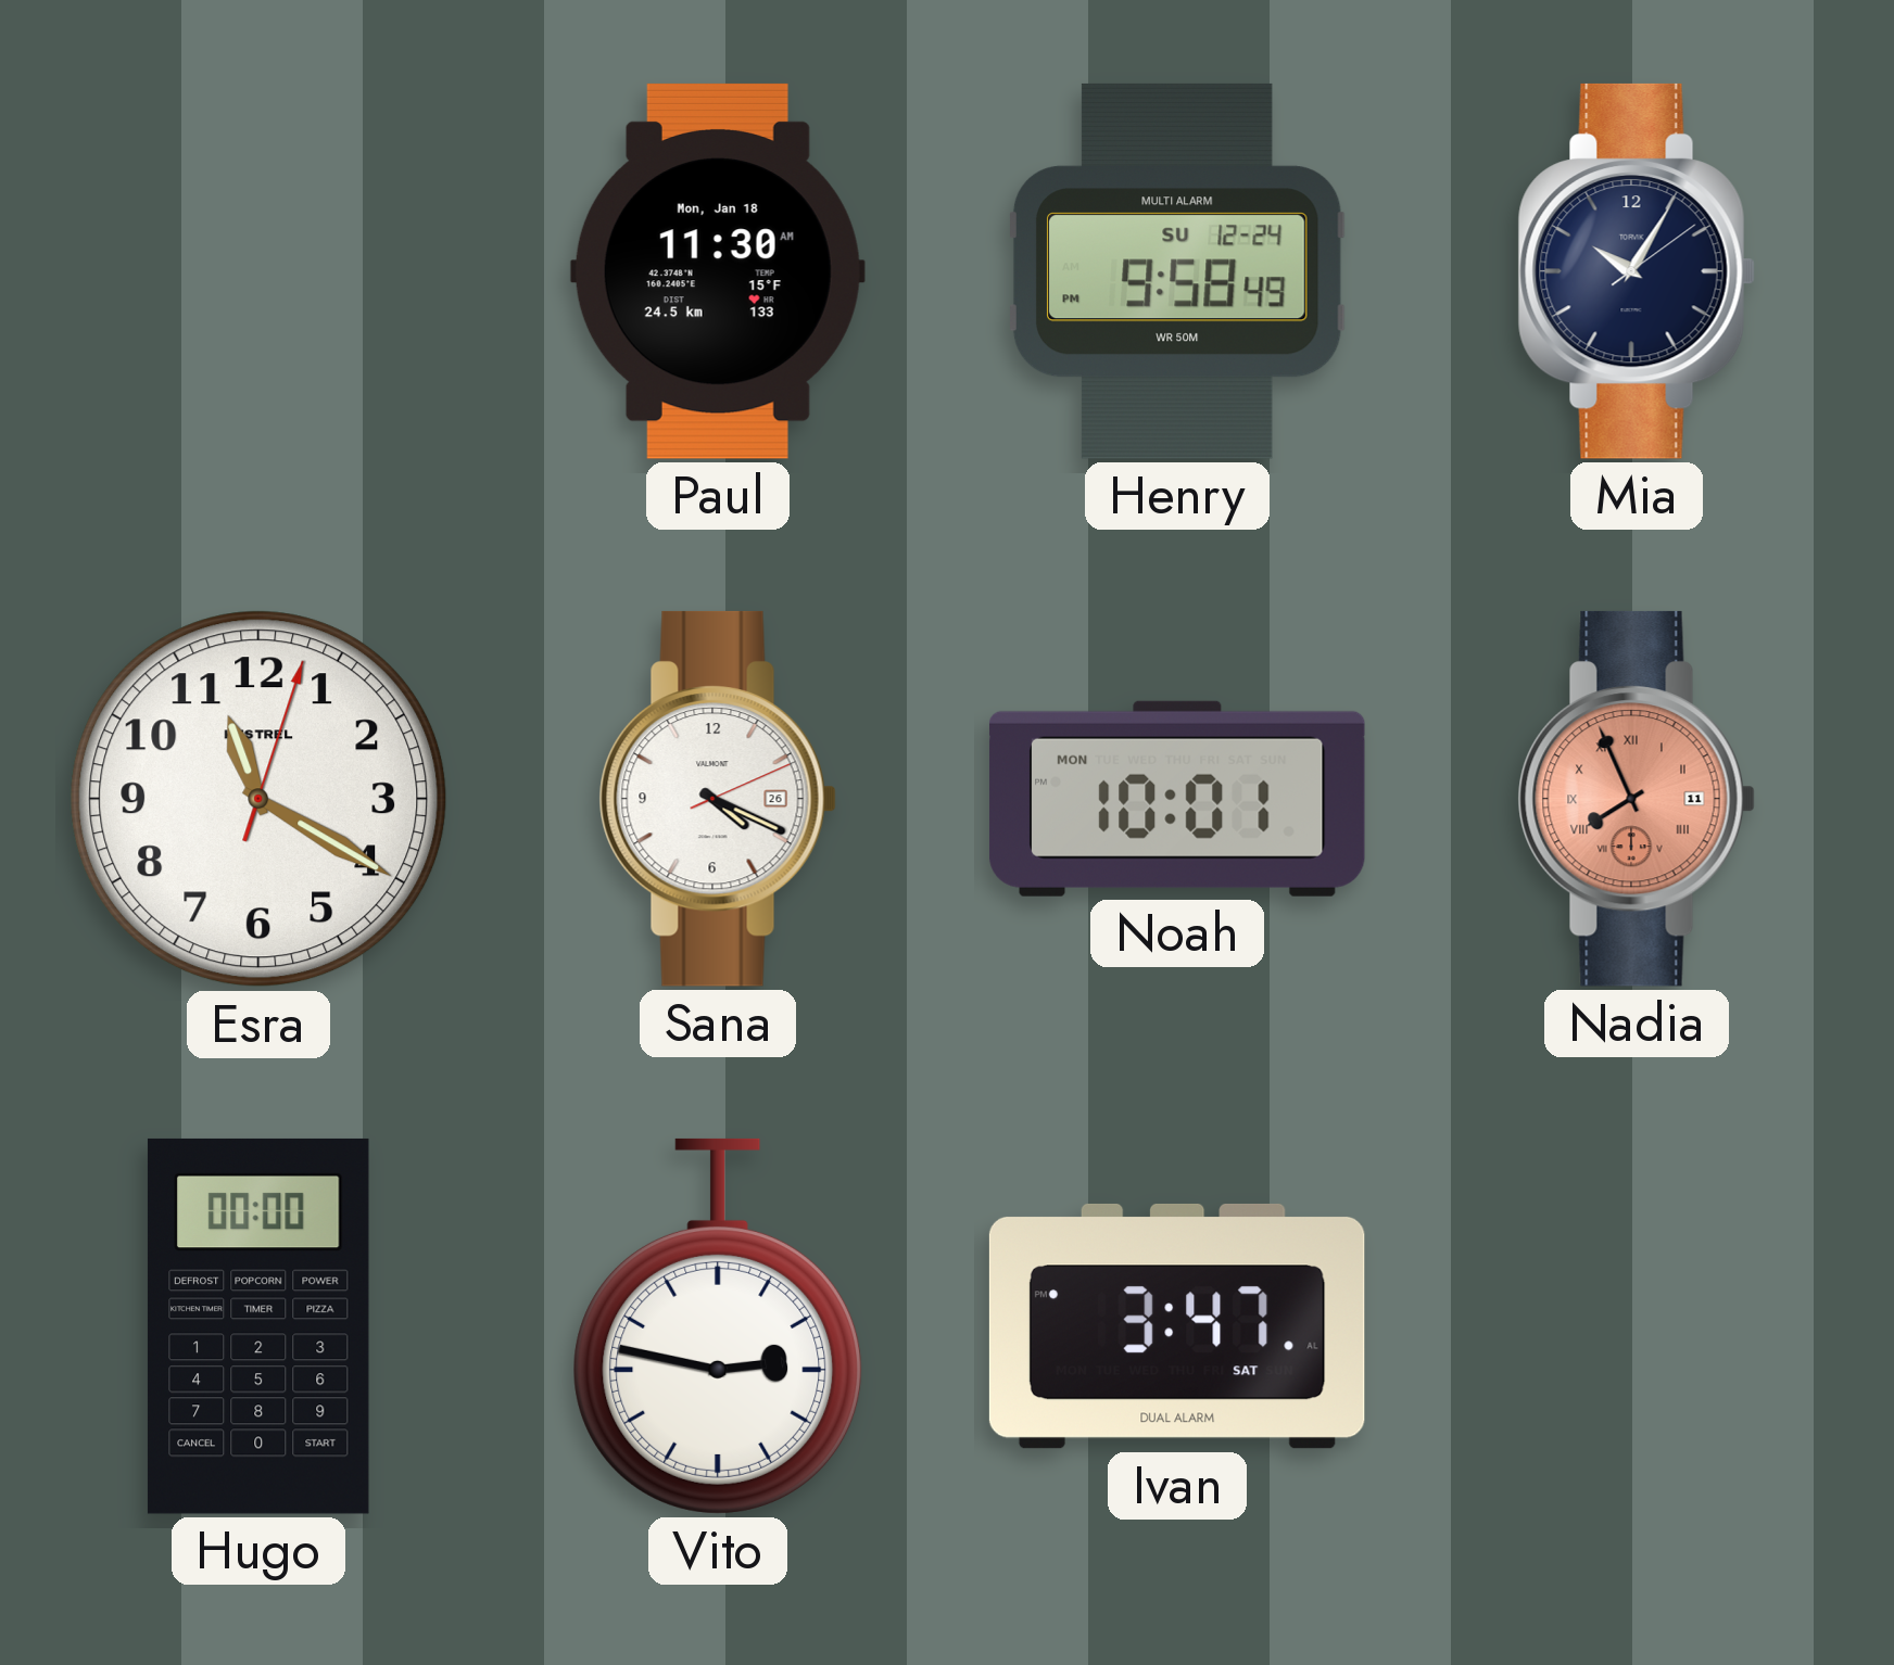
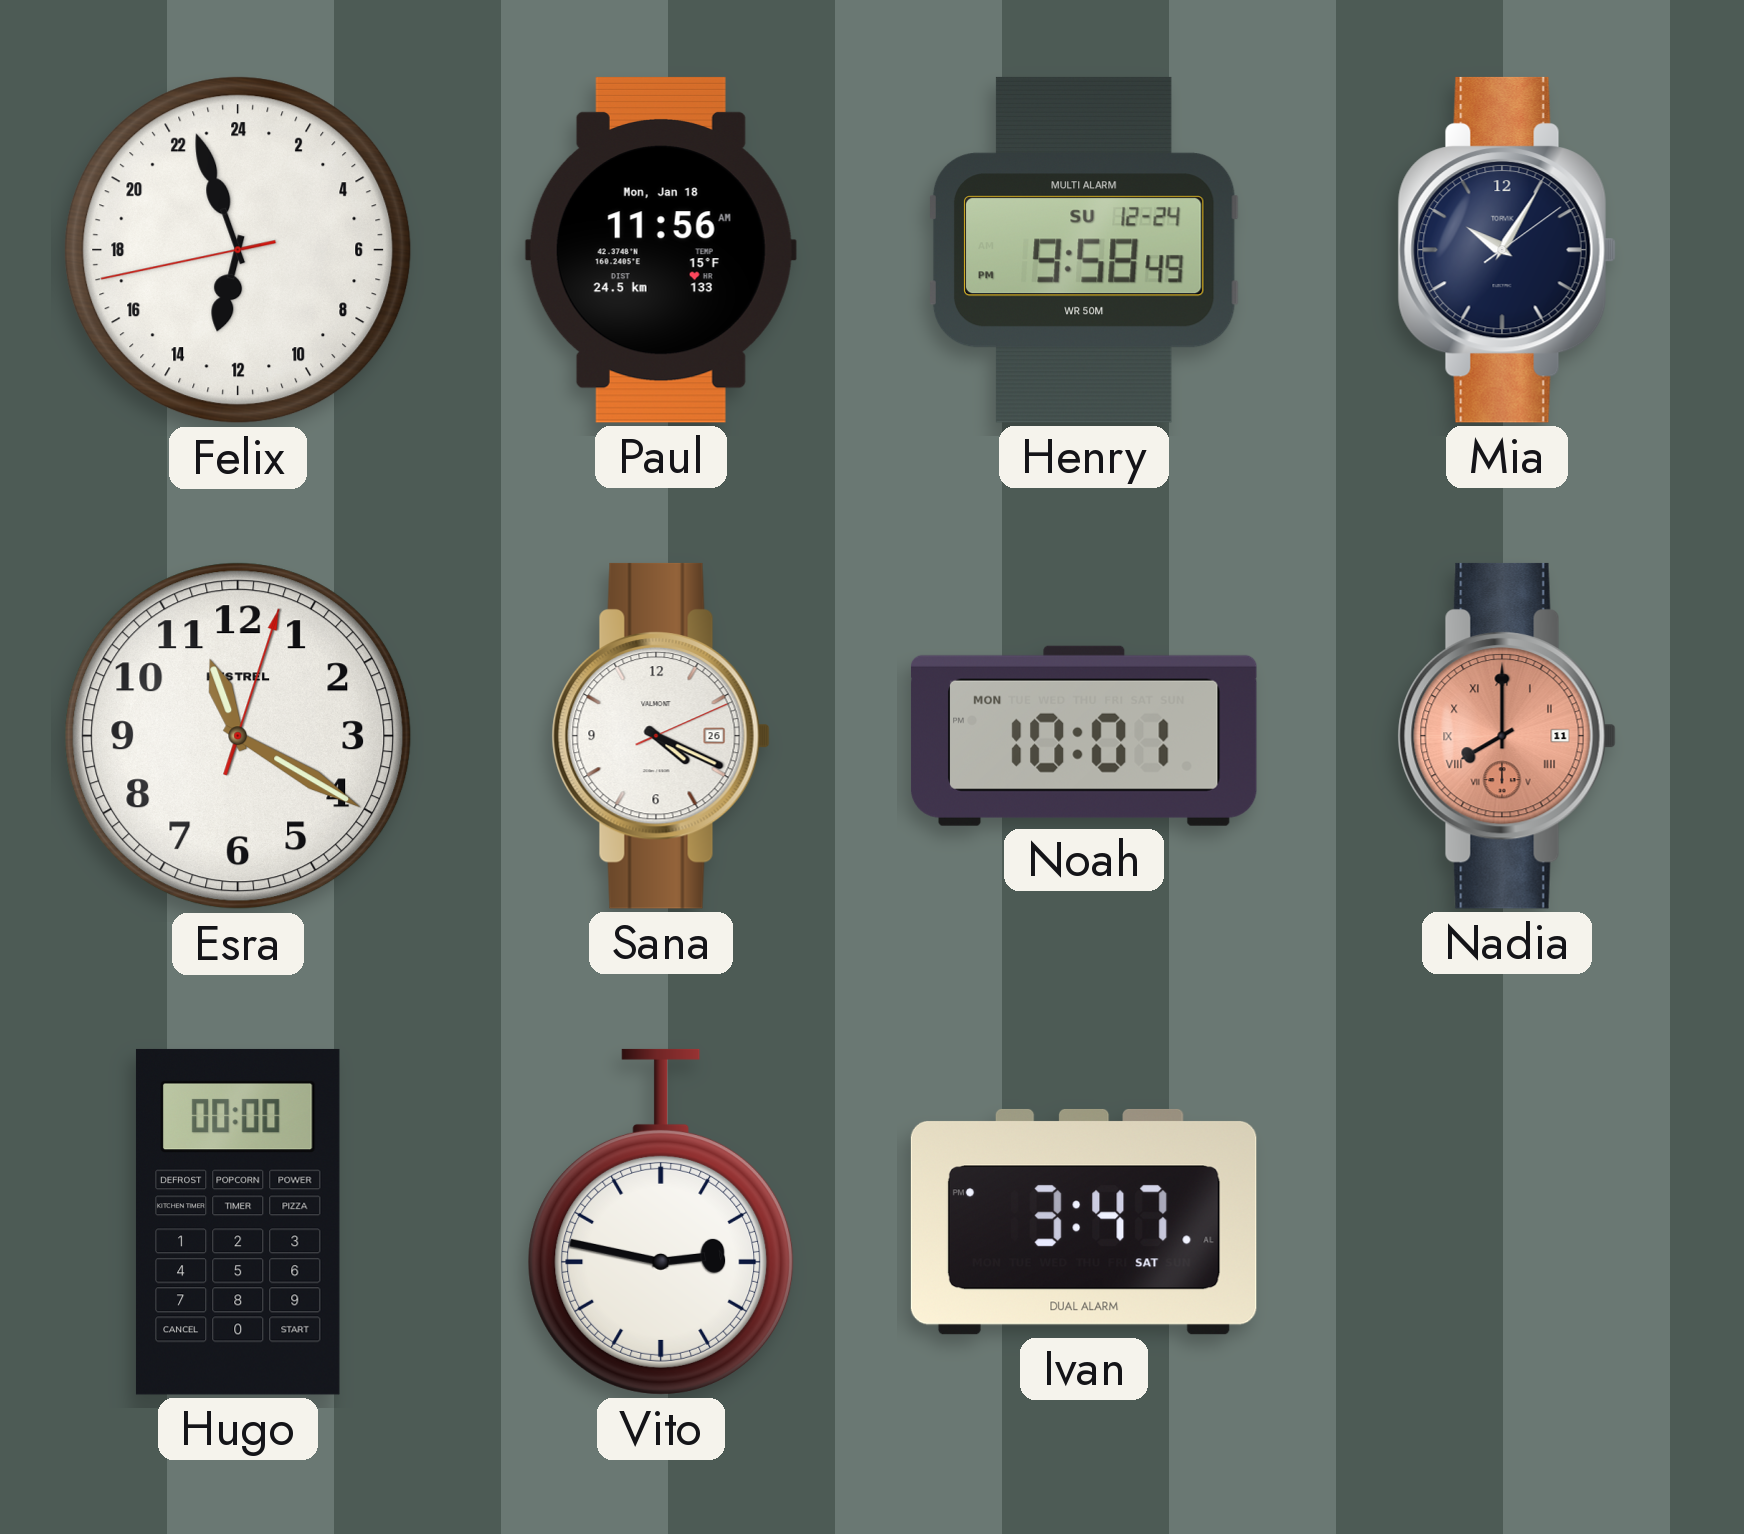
Felix: none -> 12:56
Paul: 11:30 -> 11:56
Nadia: 7:56 -> 8:00
